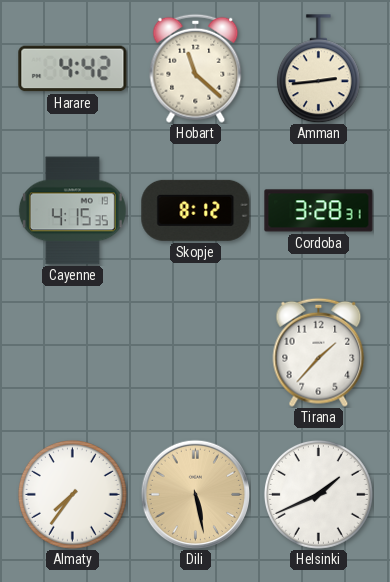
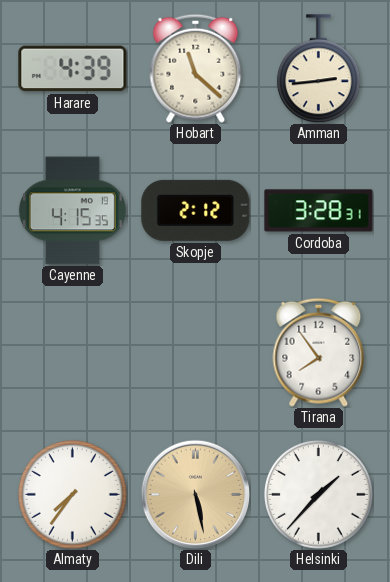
Harare: 4:42 -> 4:39
Skopje: 8:12 -> 2:12
Tirana: 1:37 -> 7:54
Helsinki: 1:41 -> 1:37
